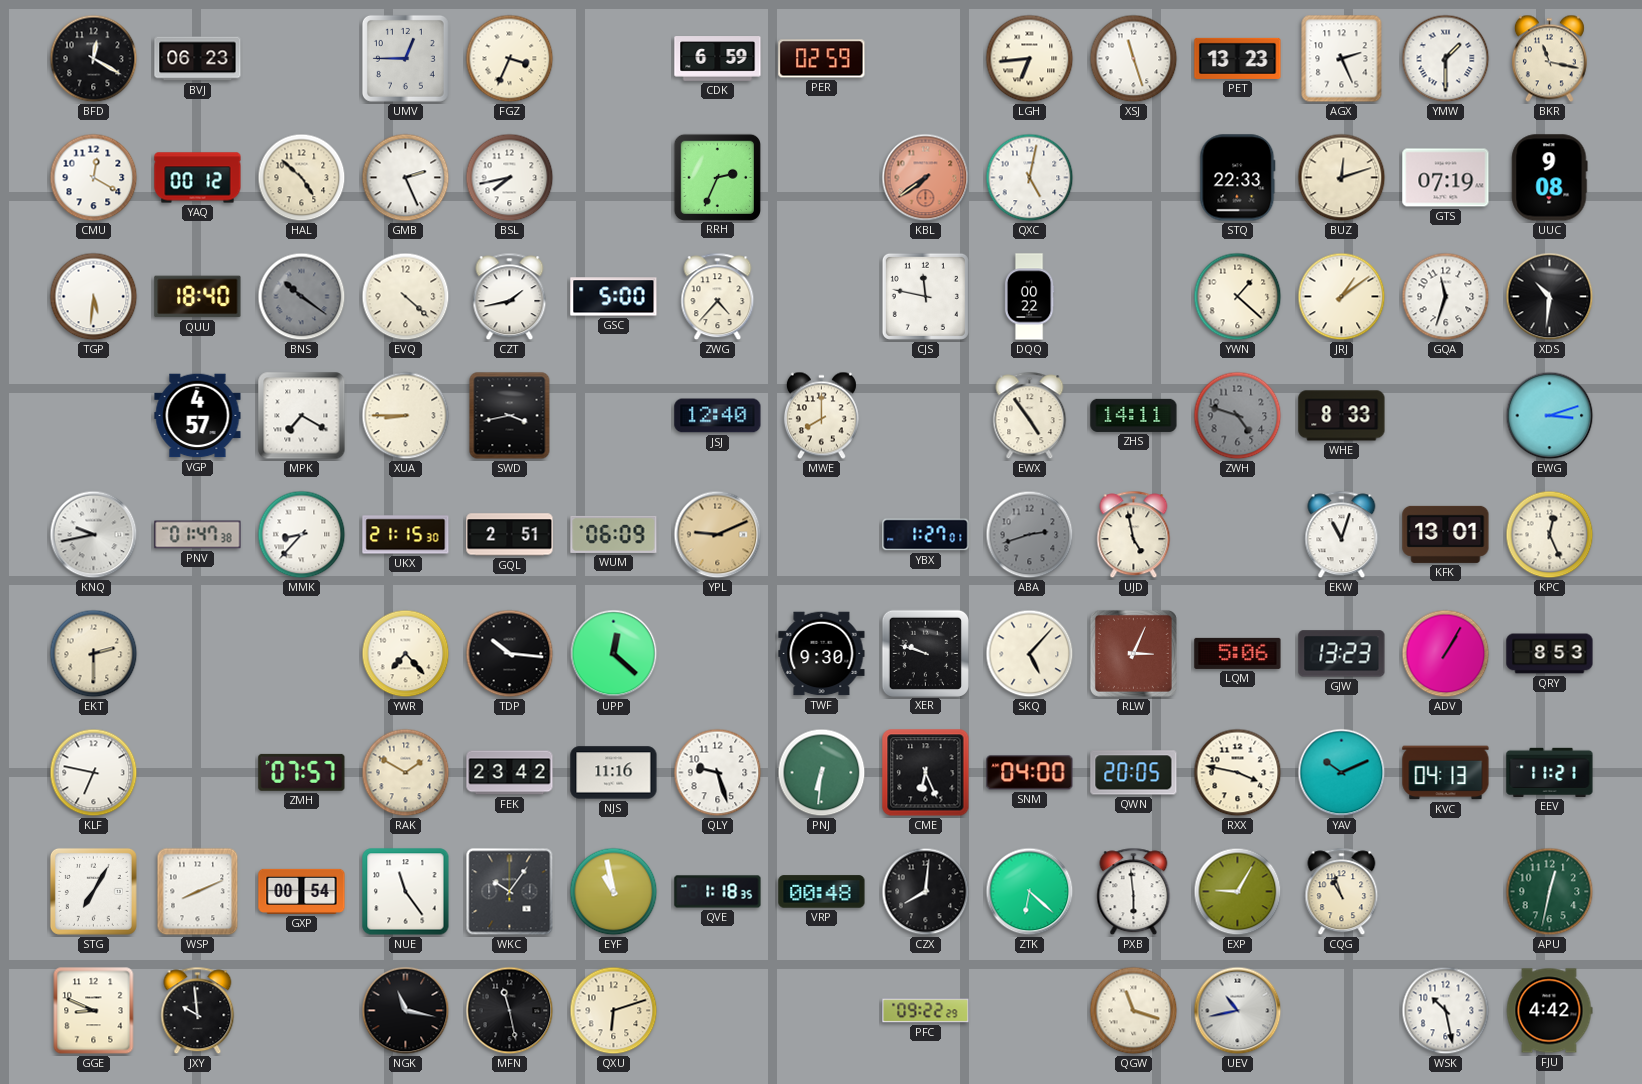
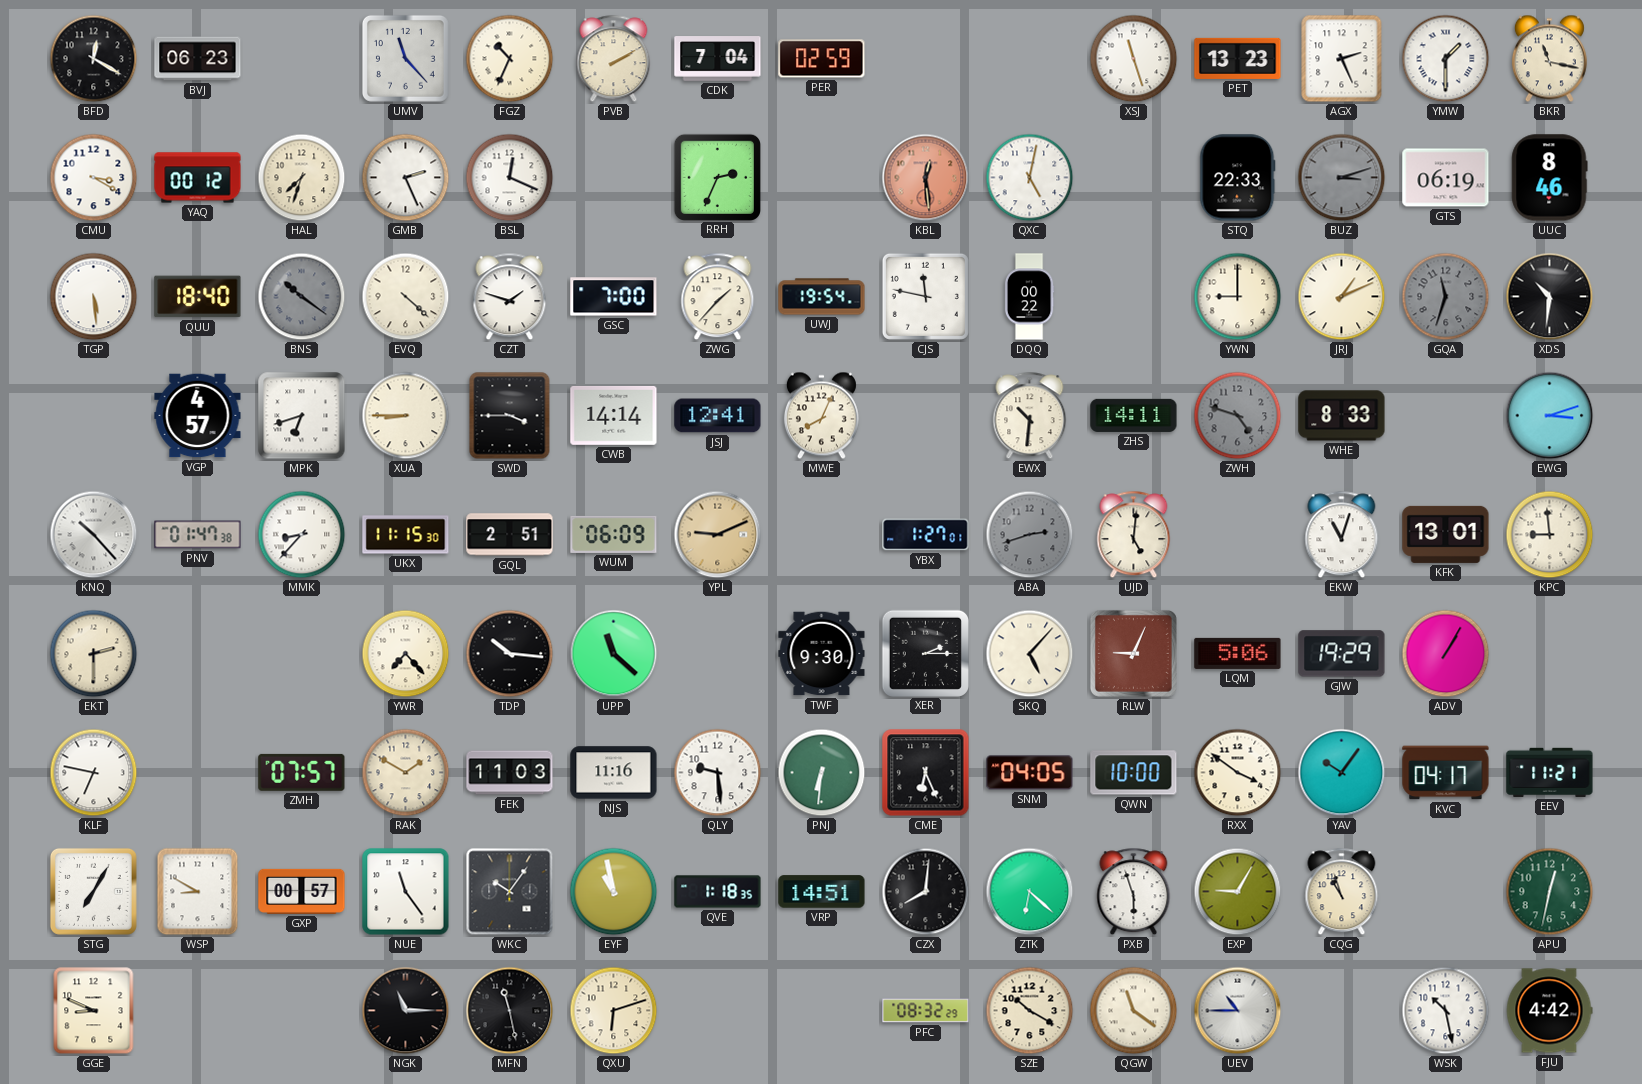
UMV: 12:45 -> 11:23
FGZ: 3:34 -> 10:34
PVB: none -> 2:10
CDK: 6:59 -> 7:04
LGH: 6:44 -> none
CMU: 12:20 -> 3:20
HAL: 4:52 -> 7:33
BSL: 7:43 -> 12:19
KBL: 7:39 -> 12:29
BUZ: 12:12 -> 3:12
BUZ dial: cream -> grey
GTS: 07:19 -> 06:19
UUC: 9:08 -> 8:46
TGP: 5:31 -> 5:29
CZT: 1:43 -> 1:48
GSC: 5:00 -> 7:00
ZWG: 4:37 -> 1:37
UWJ: none -> 19:54
YWN: 1:22 -> 9:00
JRJ: 1:09 -> 1:11
GQA dial: white -> grey
MPK: 7:20 -> 6:42
SWD: 3:43 -> 3:45
CWB: none -> 14:14
JSJ: 12:40 -> 12:41
MWE: 8:00 -> 8:04
EWX: 4:54 -> 10:31
KNQ: 9:43 -> 10:23
UKX: 21:15 -> 11:15
UJD: 4:58 -> 5:01
KPC: 12:26 -> 8:59
UPP: 12:22 -> 11:22
XER: 9:48 -> 2:15
RLW: 3:04 -> 9:04
GJW: 13:23 -> 19:29
QRY: 8:53 -> none
FEK: 23:42 -> 11:03
QLY: 9:27 -> 9:29
SNM: 04:00 -> 04:05
QWN: 20:05 -> 10:00
RXX: 3:47 -> 3:51
YAV: 10:11 -> 10:06
KVC: 04:13 -> 04:17
WSP: 8:11 -> 8:50
GXP: 00:54 -> 00:57
VRP: 00:48 -> 14:51
PXB: 5:59 -> 5:57
JXY: 9:59 -> none
NGK: 11:17 -> 11:15
PFC: 09:22 -> 08:32
SZE: none -> 10:20
QGW: 11:18 -> 11:21
UEV: 10:43 -> 10:45
